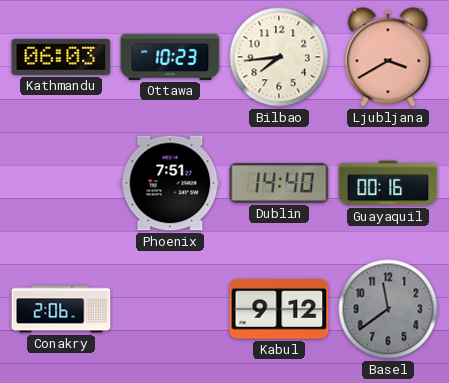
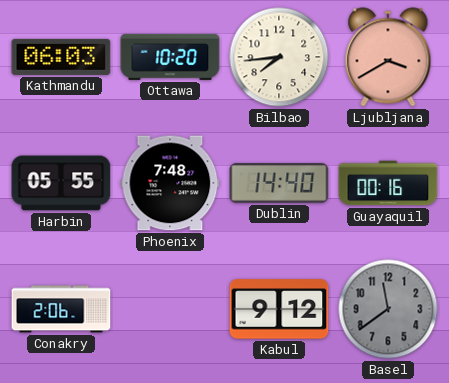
Ottawa: 10:23 -> 10:20
Harbin: none -> 05:55
Phoenix: 7:51 -> 7:48
